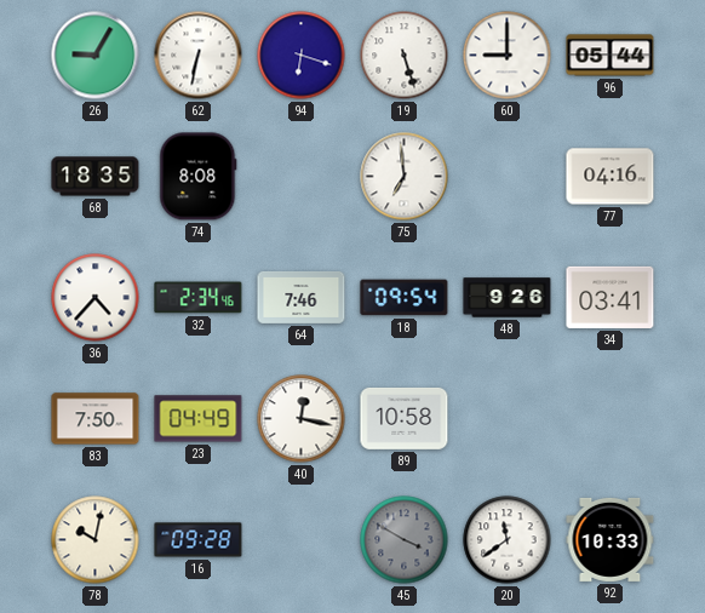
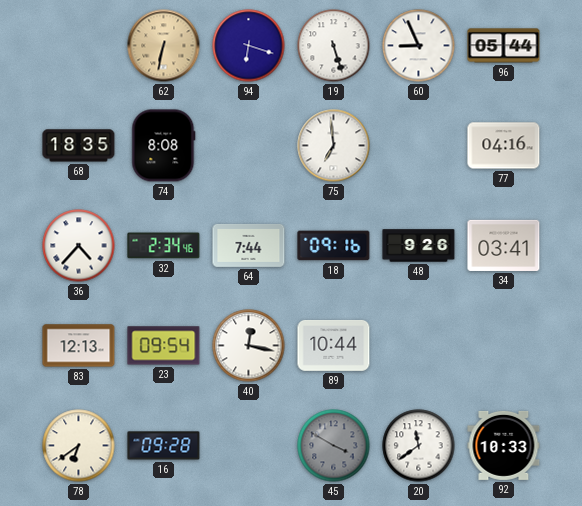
26: 9:05 -> none
62 dial: white -> champagne
60: 9:00 -> 8:56
64: 7:46 -> 7:44
18: 09:54 -> 09:16
83: 7:50 -> 12:13
23: 04:49 -> 09:54
89: 10:58 -> 10:44
78: 10:02 -> 6:39
